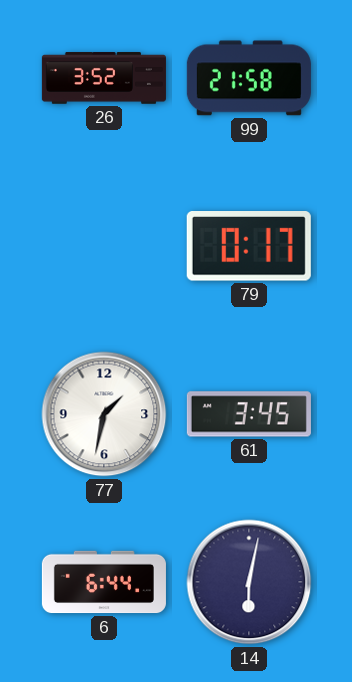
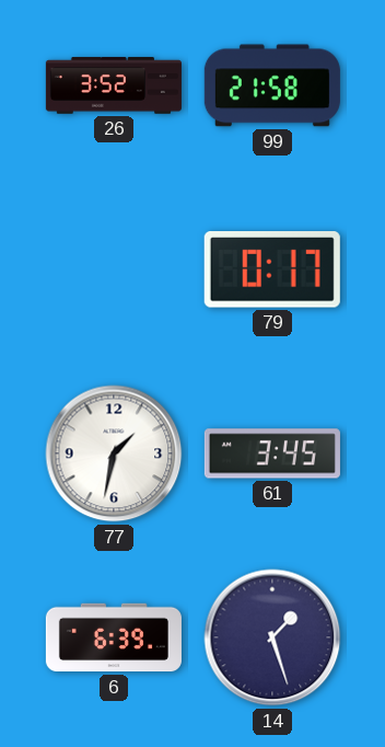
6: 6:44 -> 6:39
14: 6:02 -> 1:27
